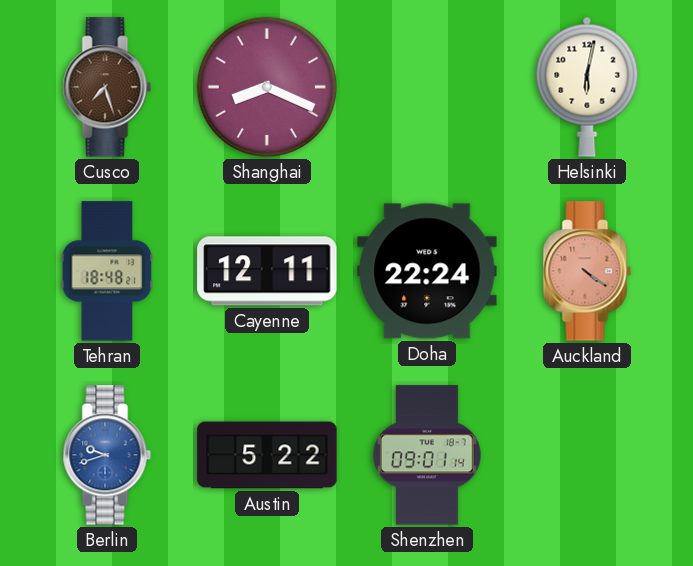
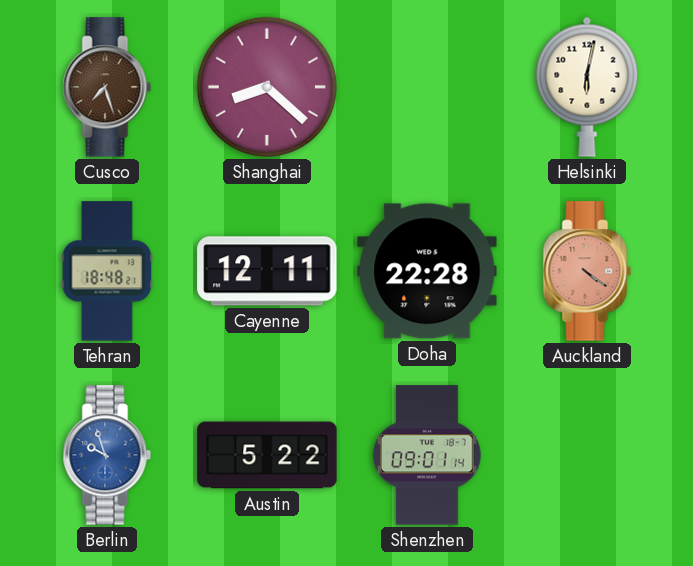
Shanghai: 8:19 -> 8:22
Doha: 22:24 -> 22:28
Berlin: 9:42 -> 9:57
